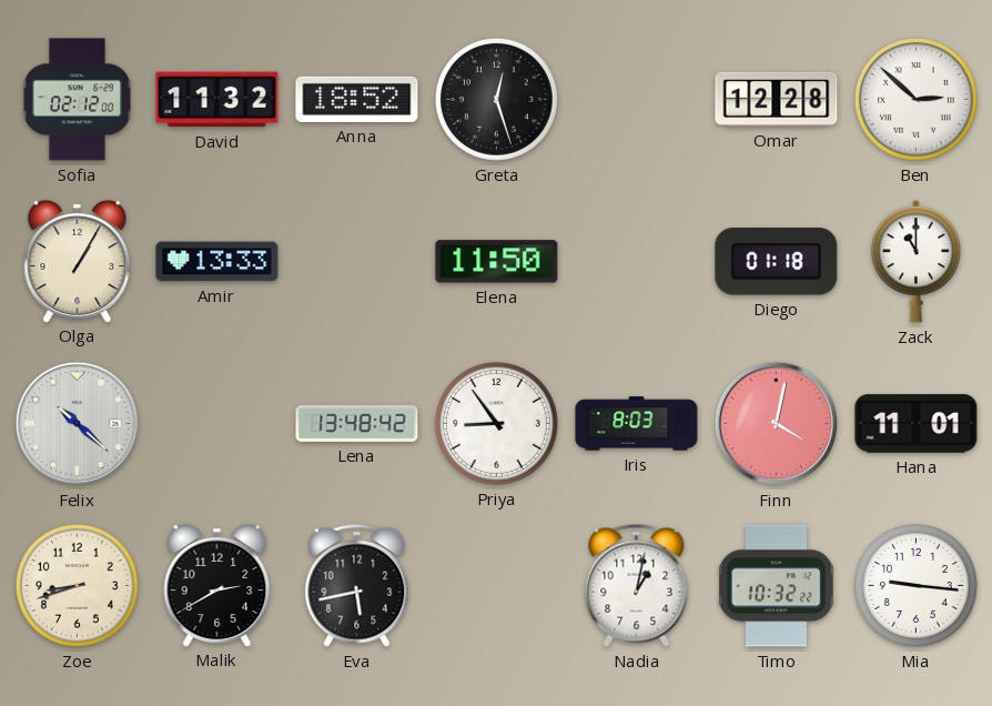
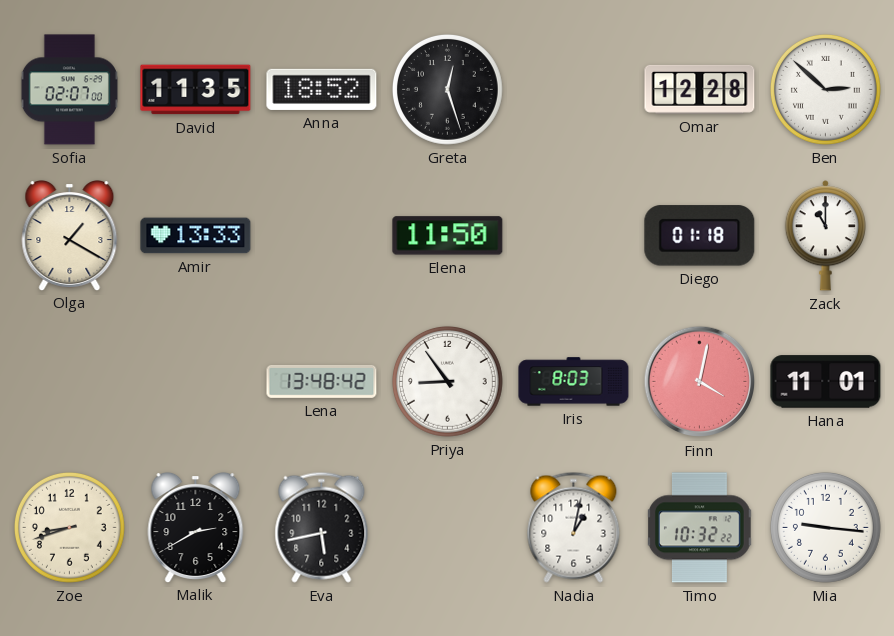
Sofia: 02:12 -> 02:07
David: 11:32 -> 11:35
Olga: 1:05 -> 1:20
Felix: 10:22 -> none
